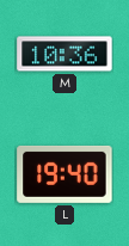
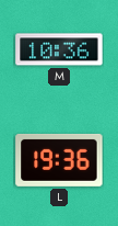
L: 19:40 -> 19:36
